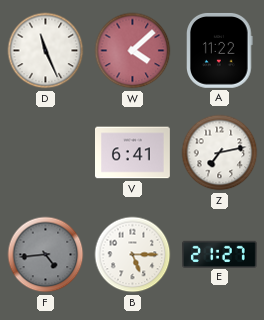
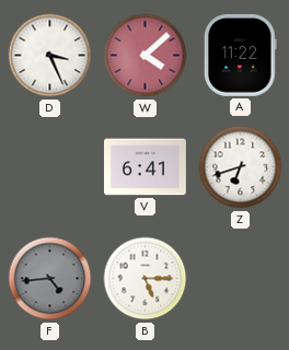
D: 11:26 -> 3:26
Z: 7:13 -> 6:42
E: 21:27 -> none
